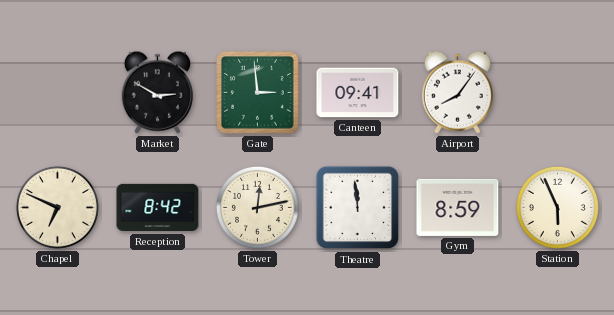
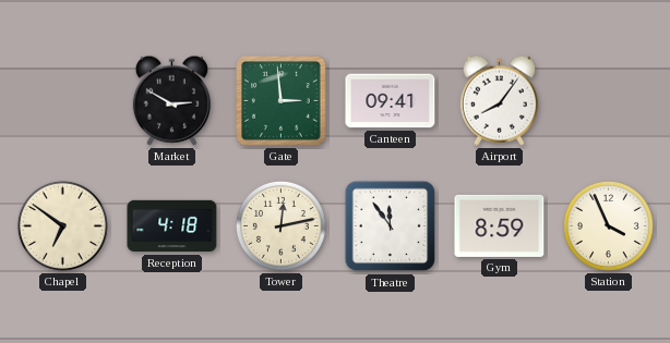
Chapel: 6:49 -> 6:51
Reception: 8:42 -> 4:18
Theatre: 11:59 -> 11:54
Station: 5:56 -> 3:56
